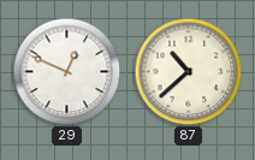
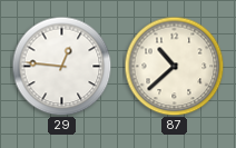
29: 12:49 -> 12:46
